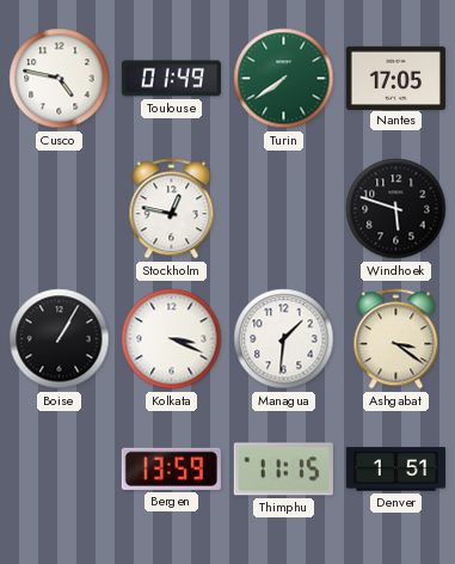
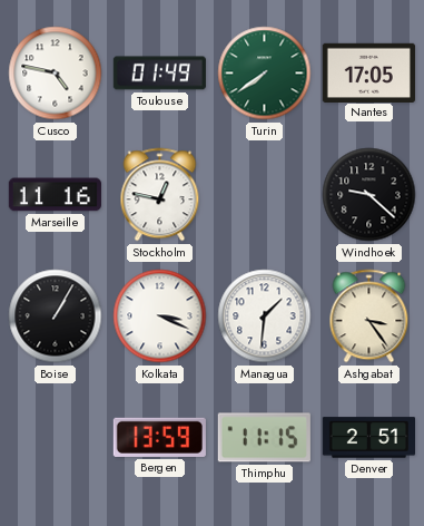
Marseille: none -> 11:16
Windhoek: 5:48 -> 9:22
Ashgabat: 3:21 -> 3:24
Denver: 1:51 -> 2:51
